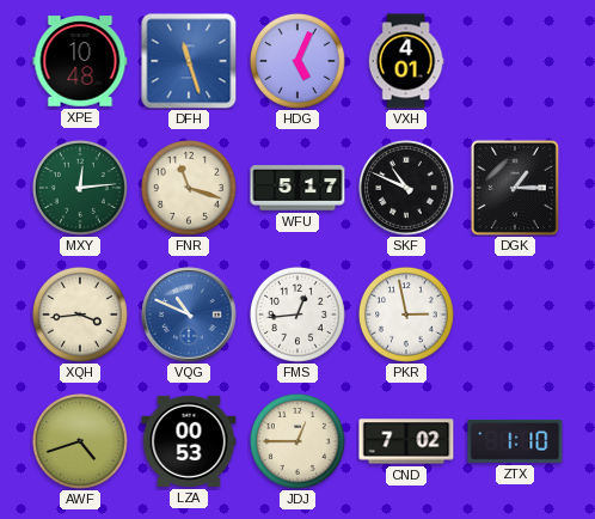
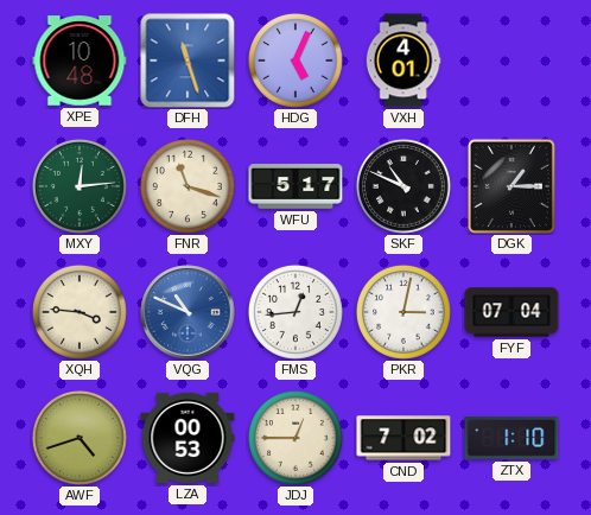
XQH: 3:44 -> 3:46
PKR: 2:58 -> 3:02
FYF: none -> 07:04
